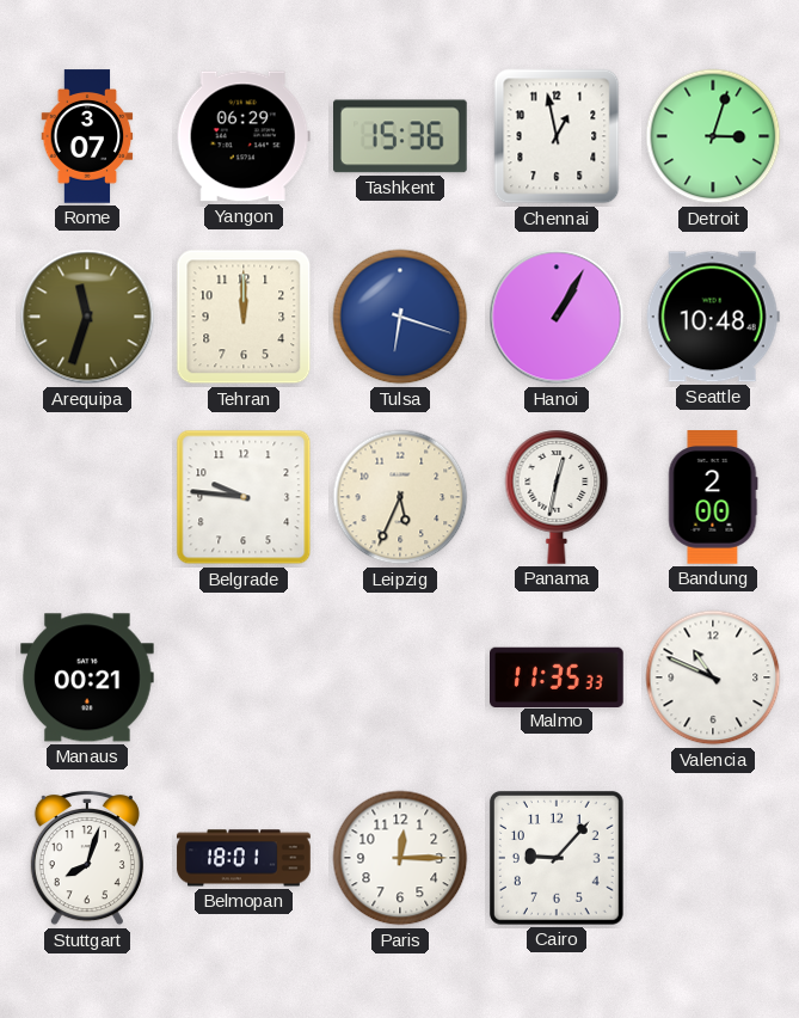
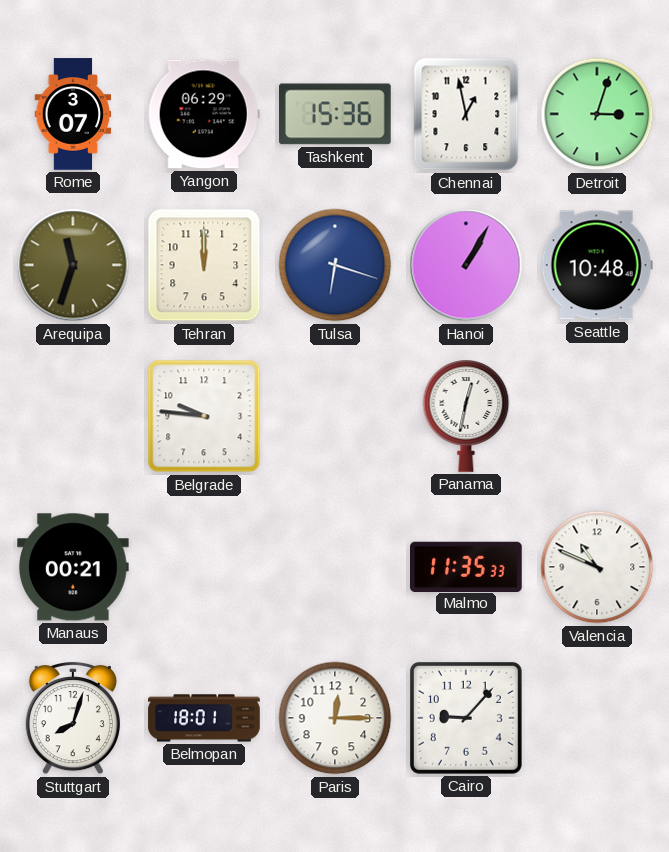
Leipzig: 5:34 -> none
Bandung: 2:00 -> none
